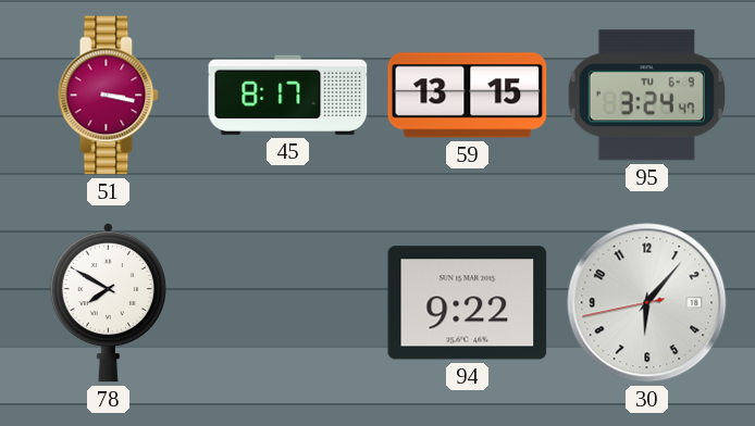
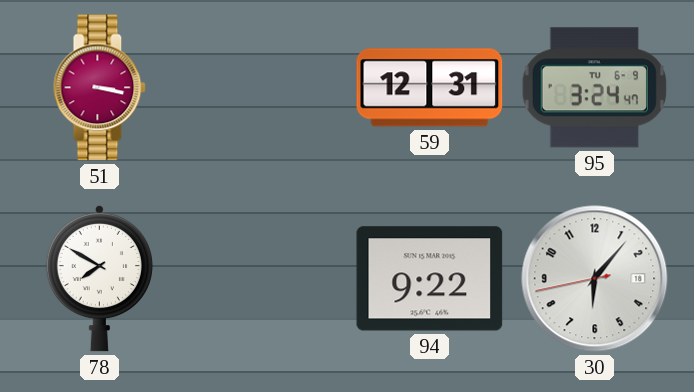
45: 8:17 -> none
59: 13:15 -> 12:31
